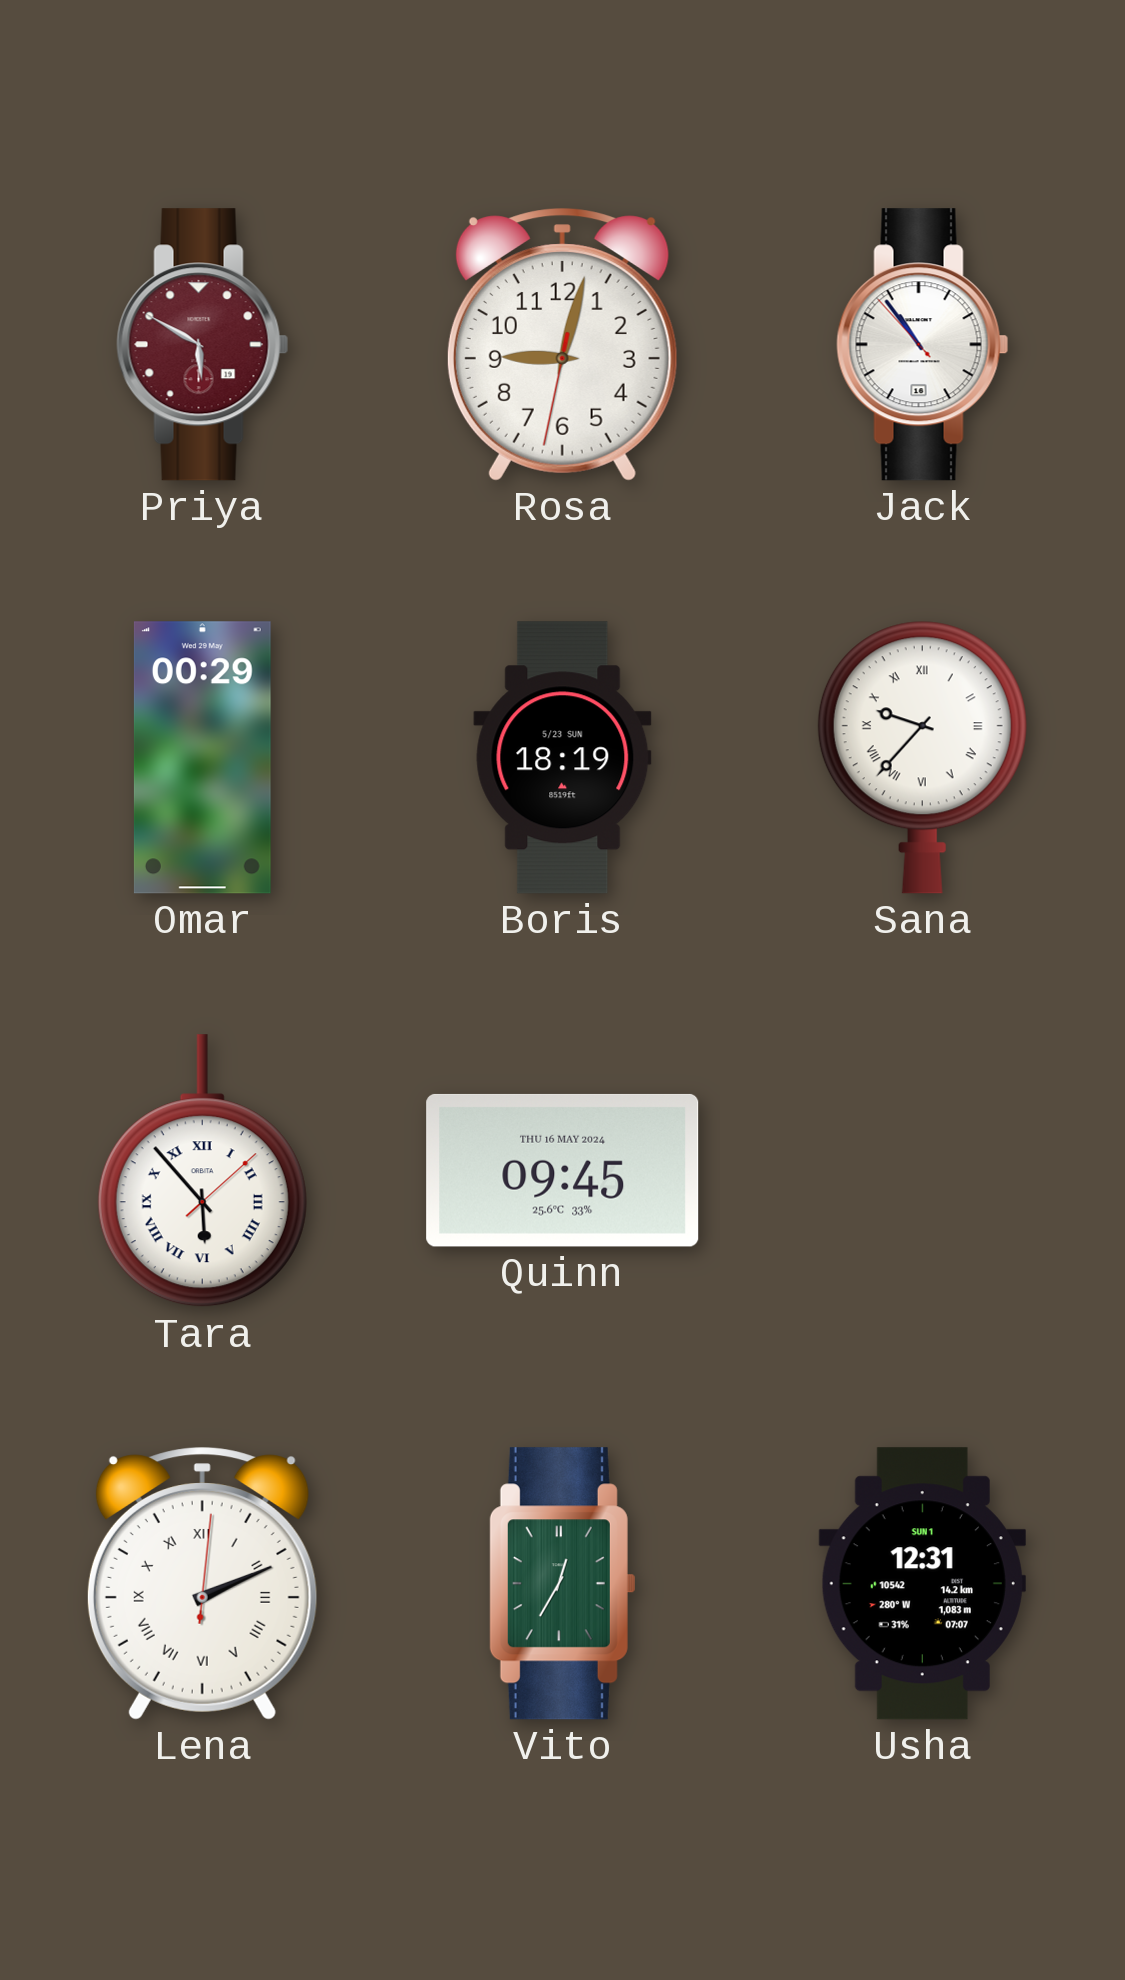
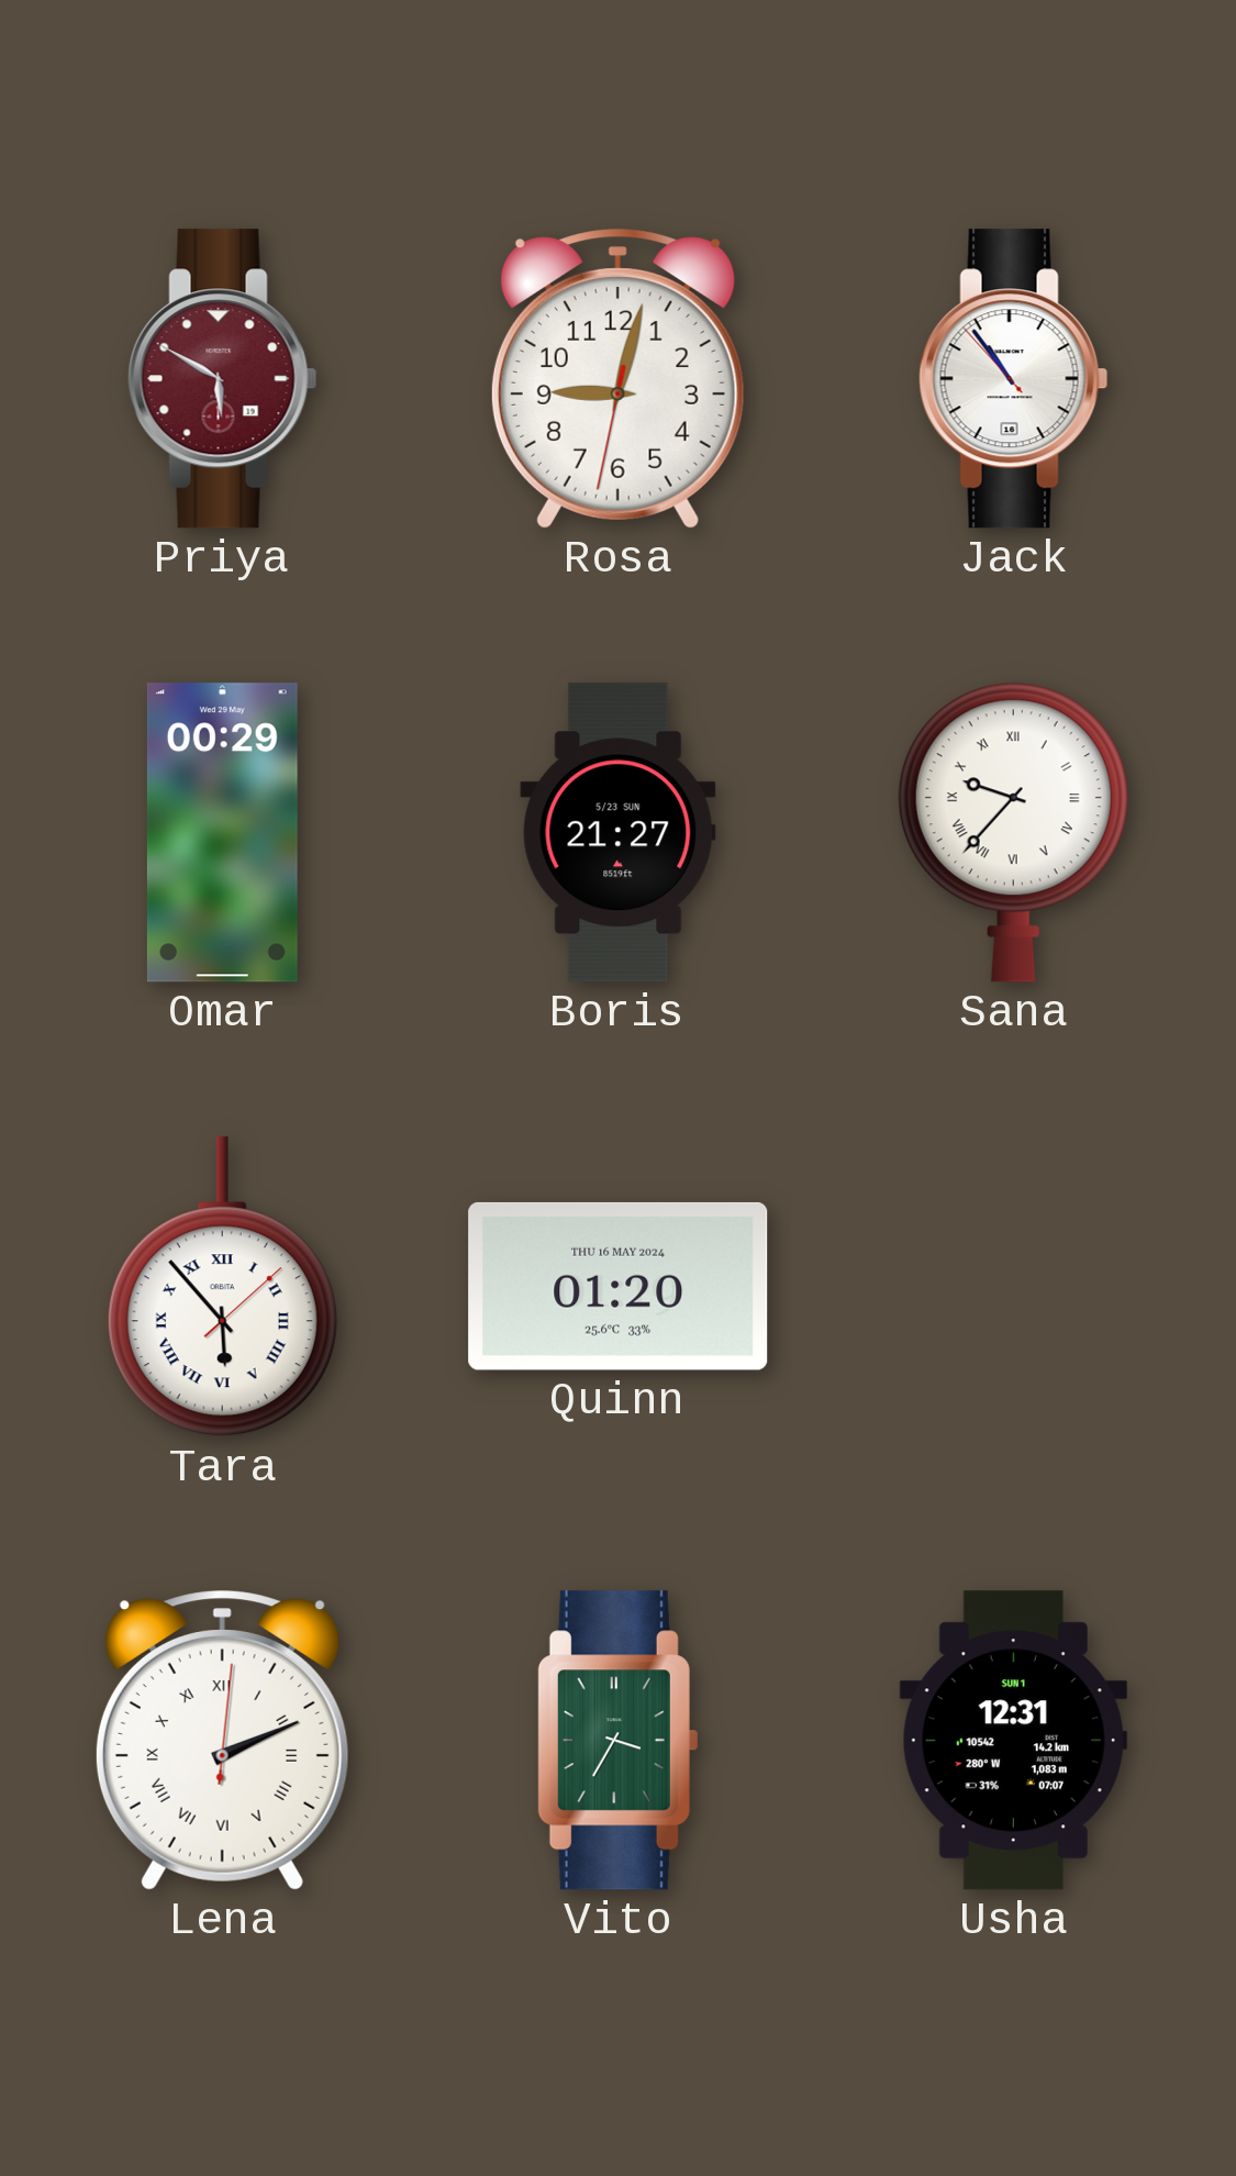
Boris: 18:19 -> 21:27
Quinn: 09:45 -> 01:20
Vito: 12:35 -> 3:35
